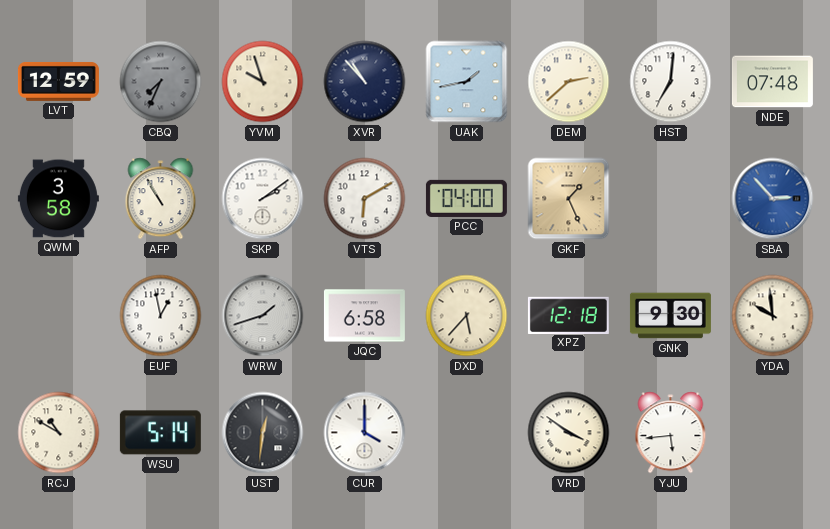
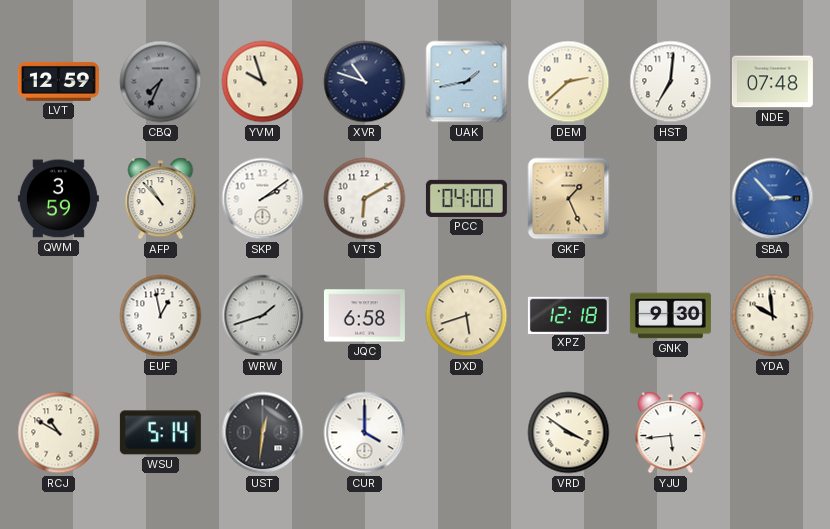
XVR: 10:53 -> 10:48
QWM: 3:58 -> 3:59
AFP: 10:55 -> 10:53
DXD: 5:37 -> 5:42
